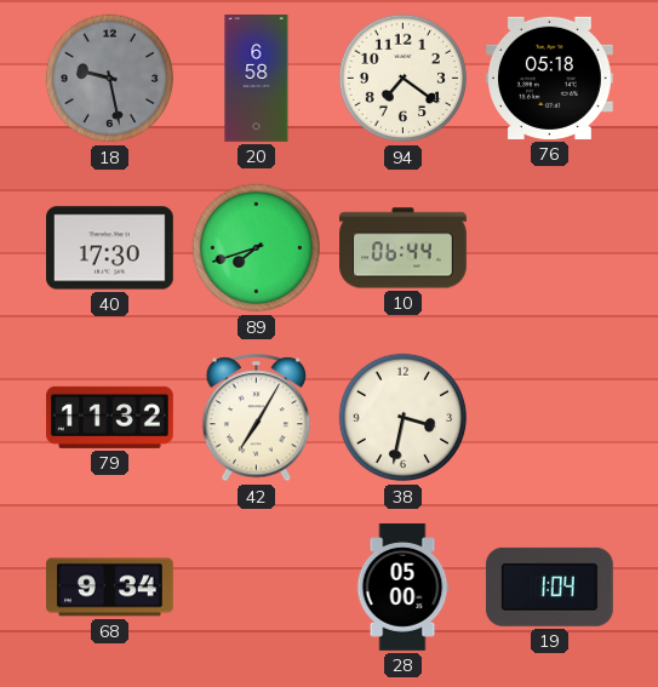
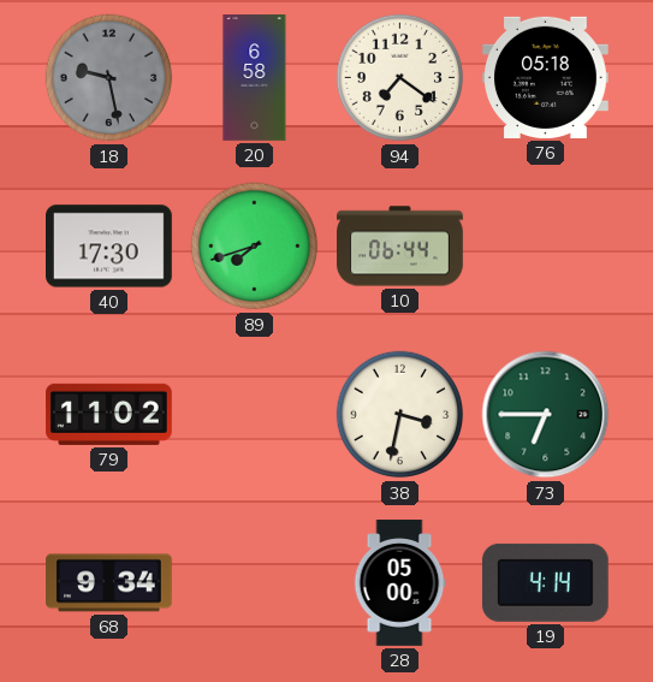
79: 11:32 -> 11:02
42: 7:05 -> none
73: none -> 6:45
19: 1:04 -> 4:14
